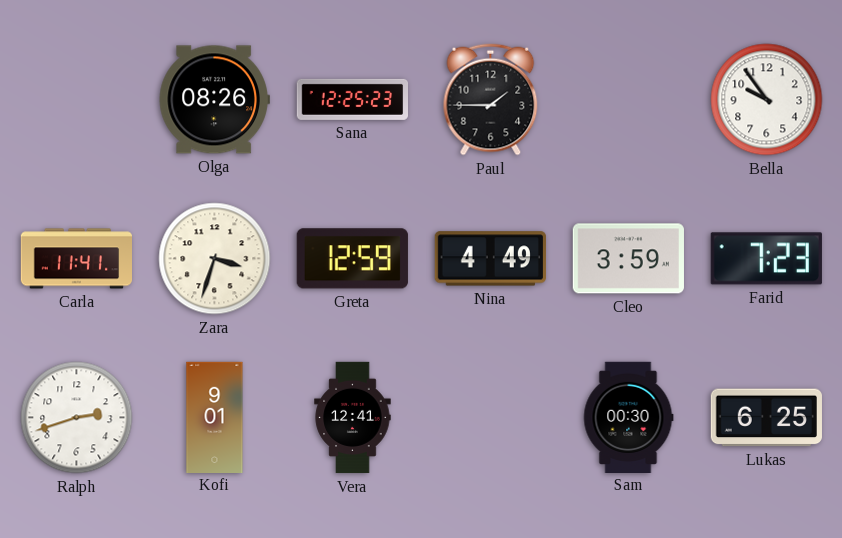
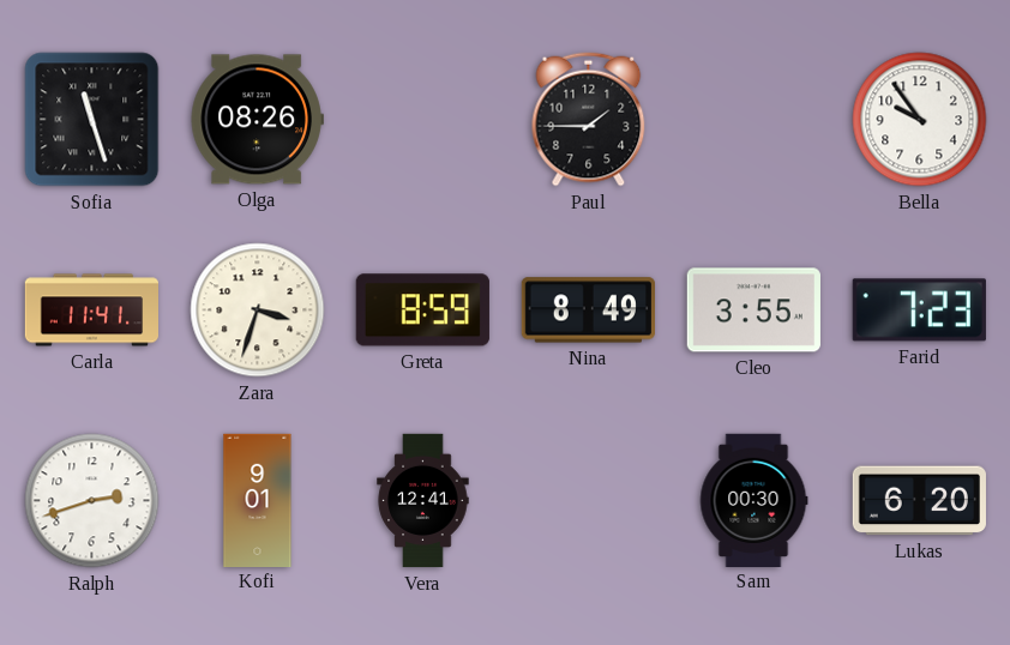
Sofia: none -> 11:27
Sana: 12:25 -> none
Greta: 12:59 -> 8:59
Nina: 4:49 -> 8:49
Cleo: 3:59 -> 3:55
Lukas: 6:25 -> 6:20
